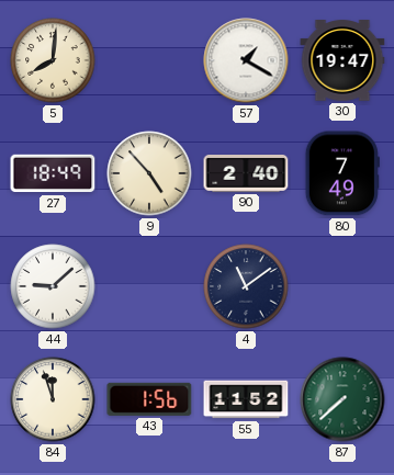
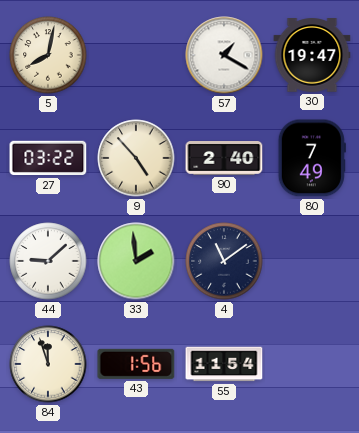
5: 8:01 -> 8:02
27: 18:49 -> 03:22
33: none -> 1:59
55: 11:52 -> 11:54
87: 7:38 -> none
